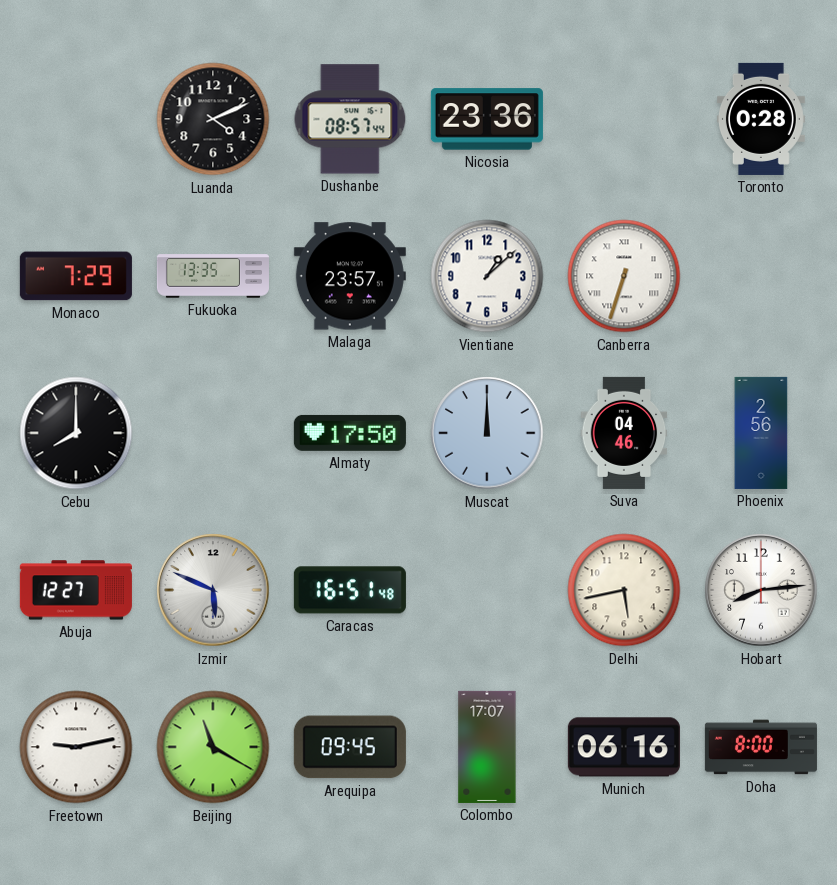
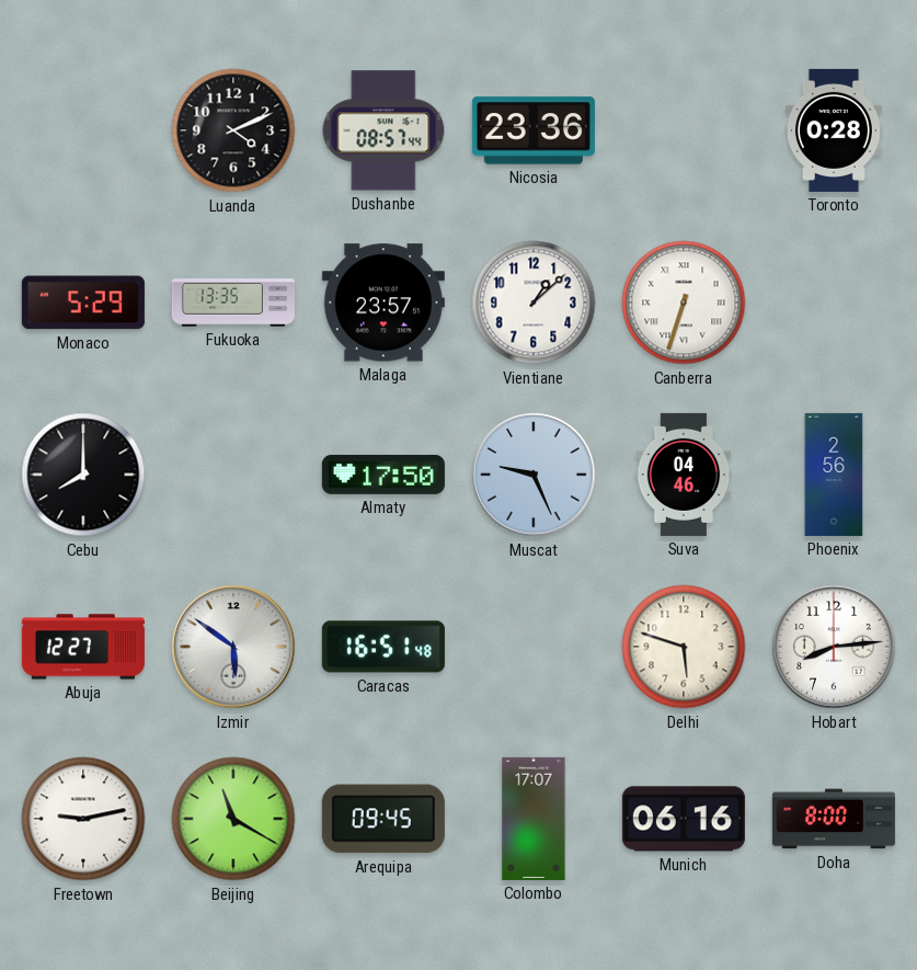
Monaco: 7:29 -> 5:29
Muscat: 12:00 -> 9:26
Izmir: 5:49 -> 5:51
Delhi: 5:43 -> 5:48
